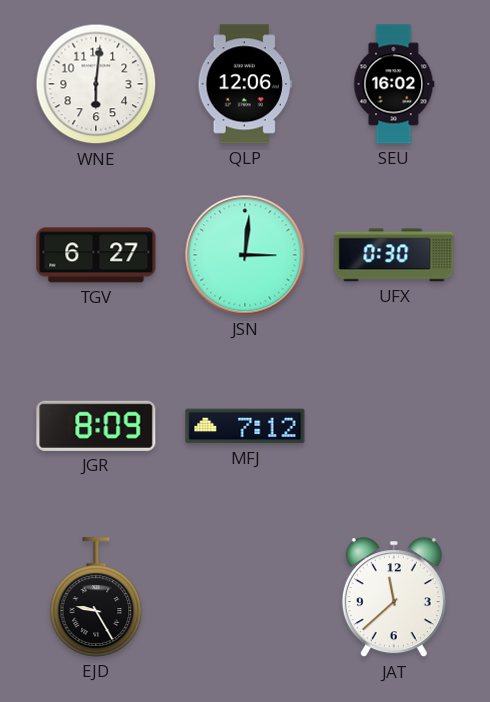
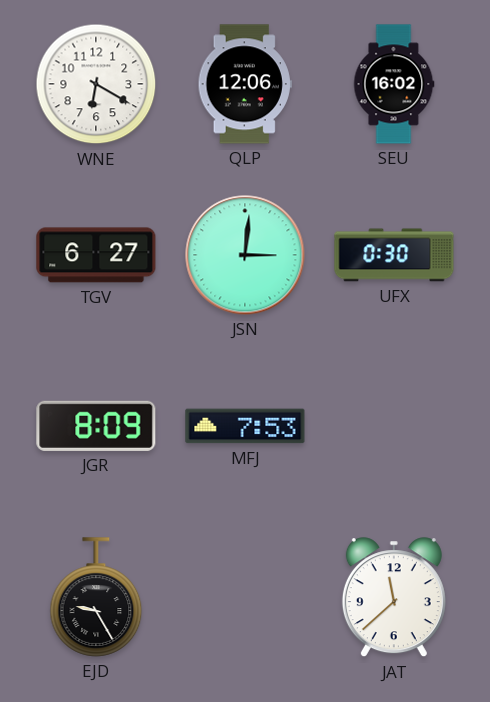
WNE: 6:01 -> 6:20
MFJ: 7:12 -> 7:53
